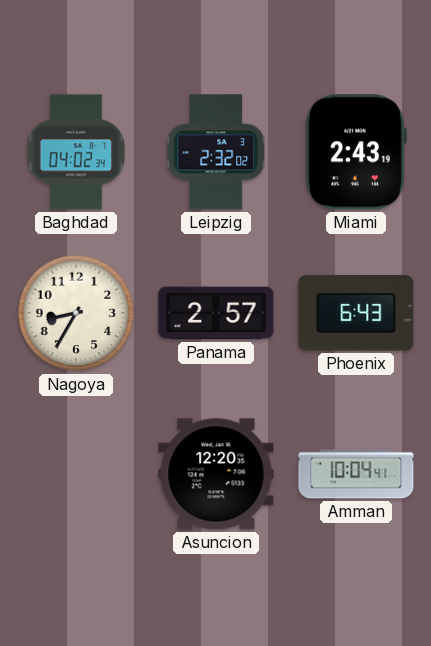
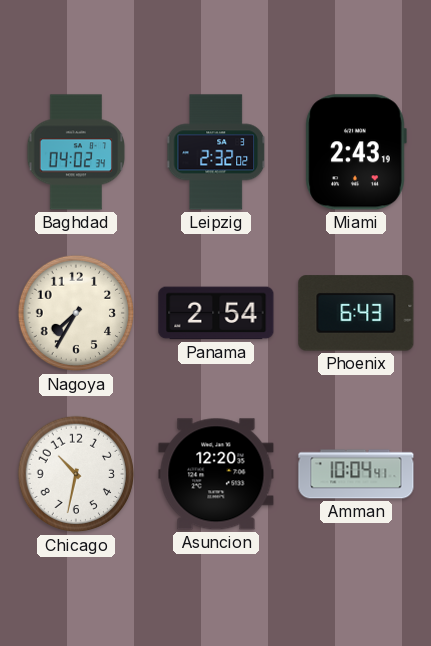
Nagoya: 8:35 -> 7:35
Panama: 2:57 -> 2:54
Chicago: none -> 10:32
